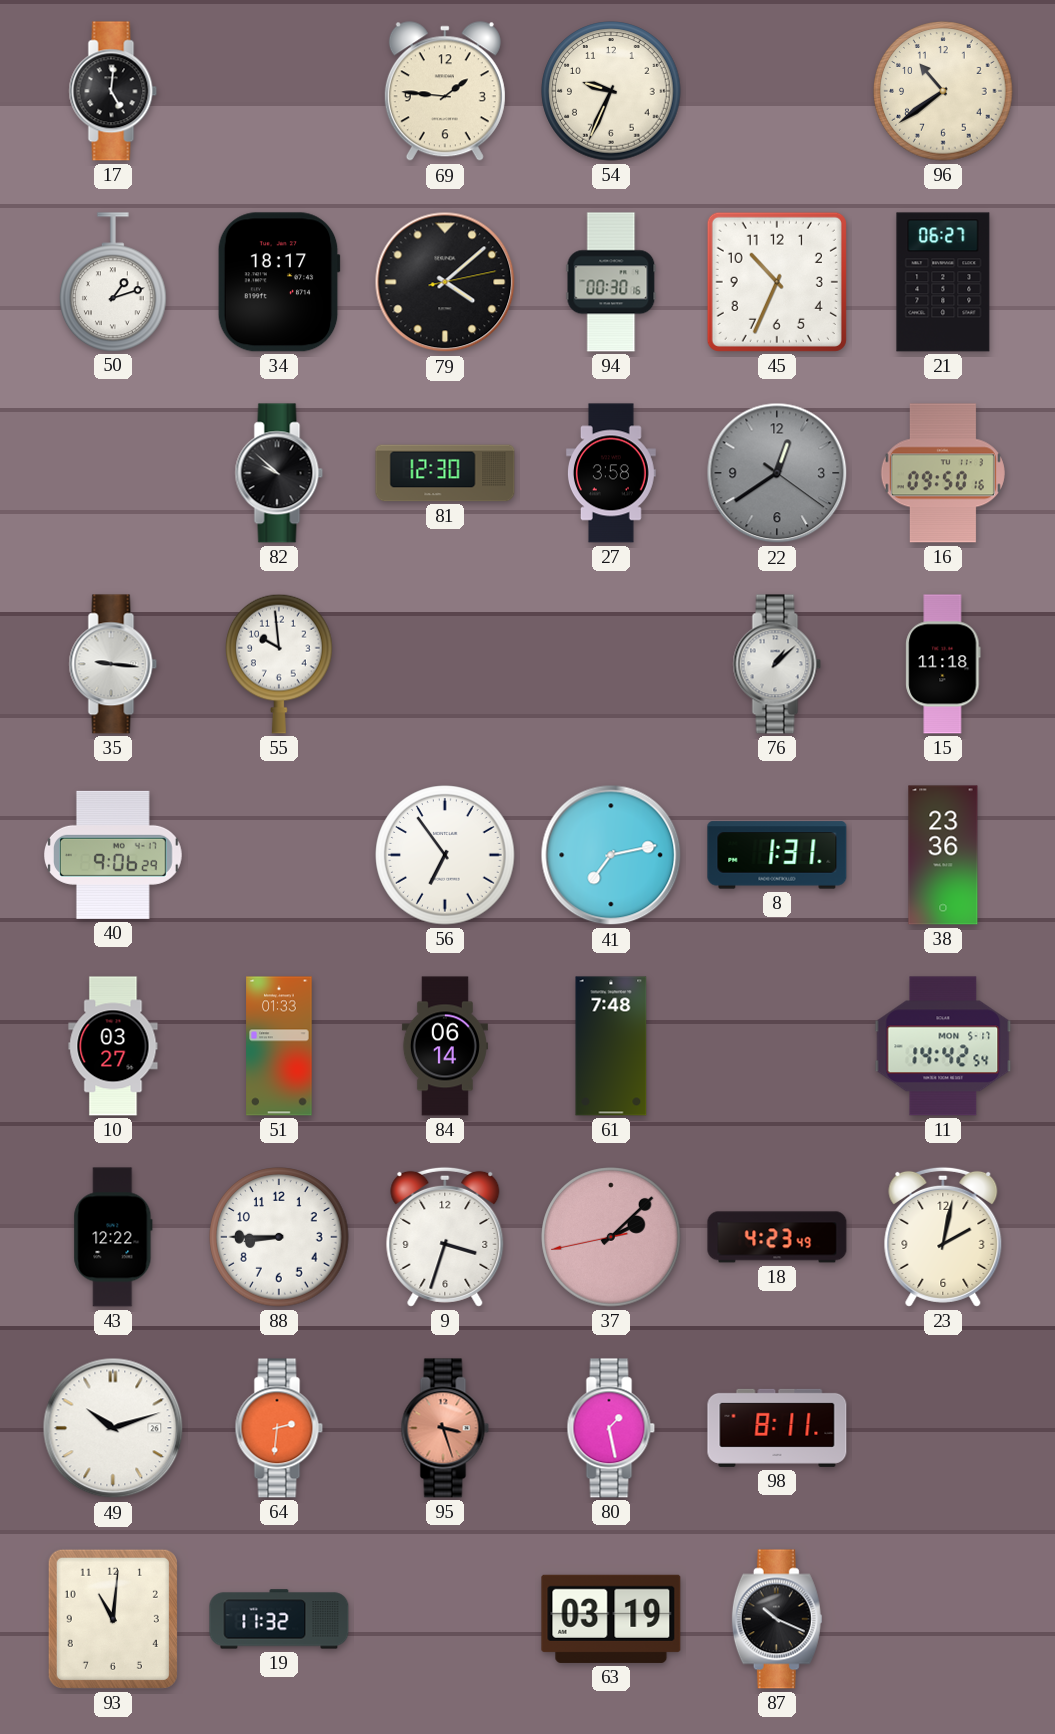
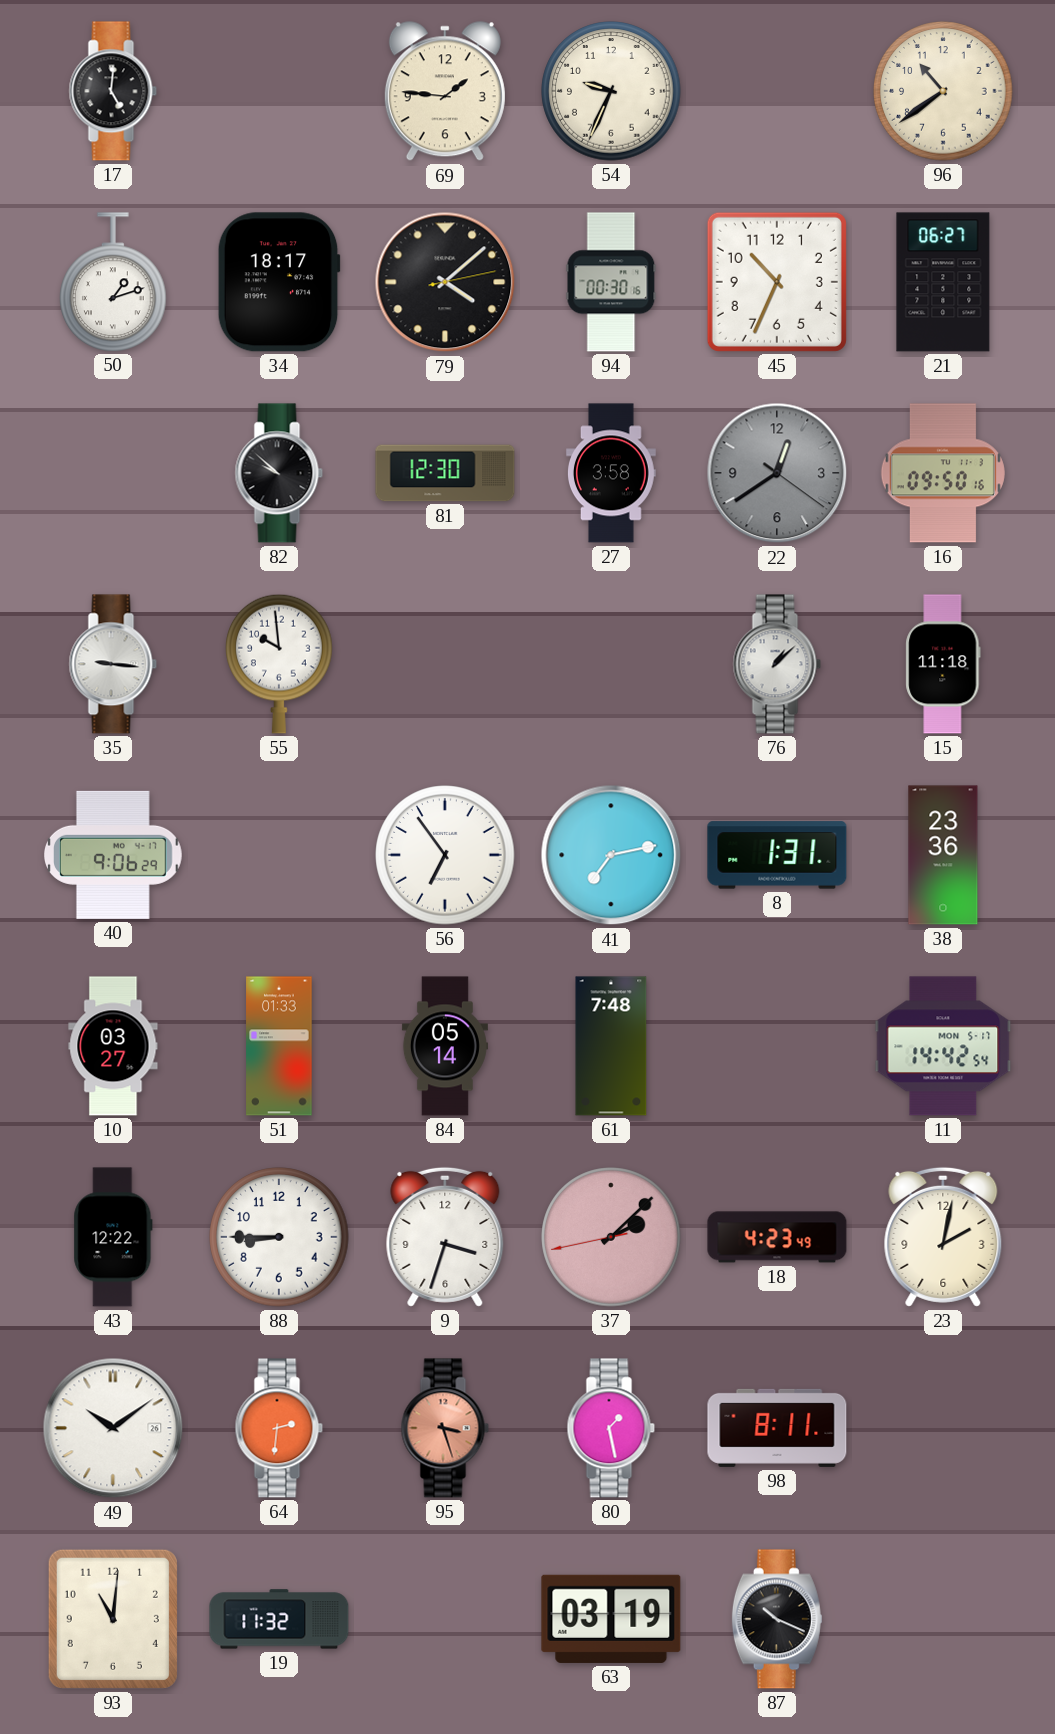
84: 06:14 -> 05:14
49: 10:12 -> 10:09
